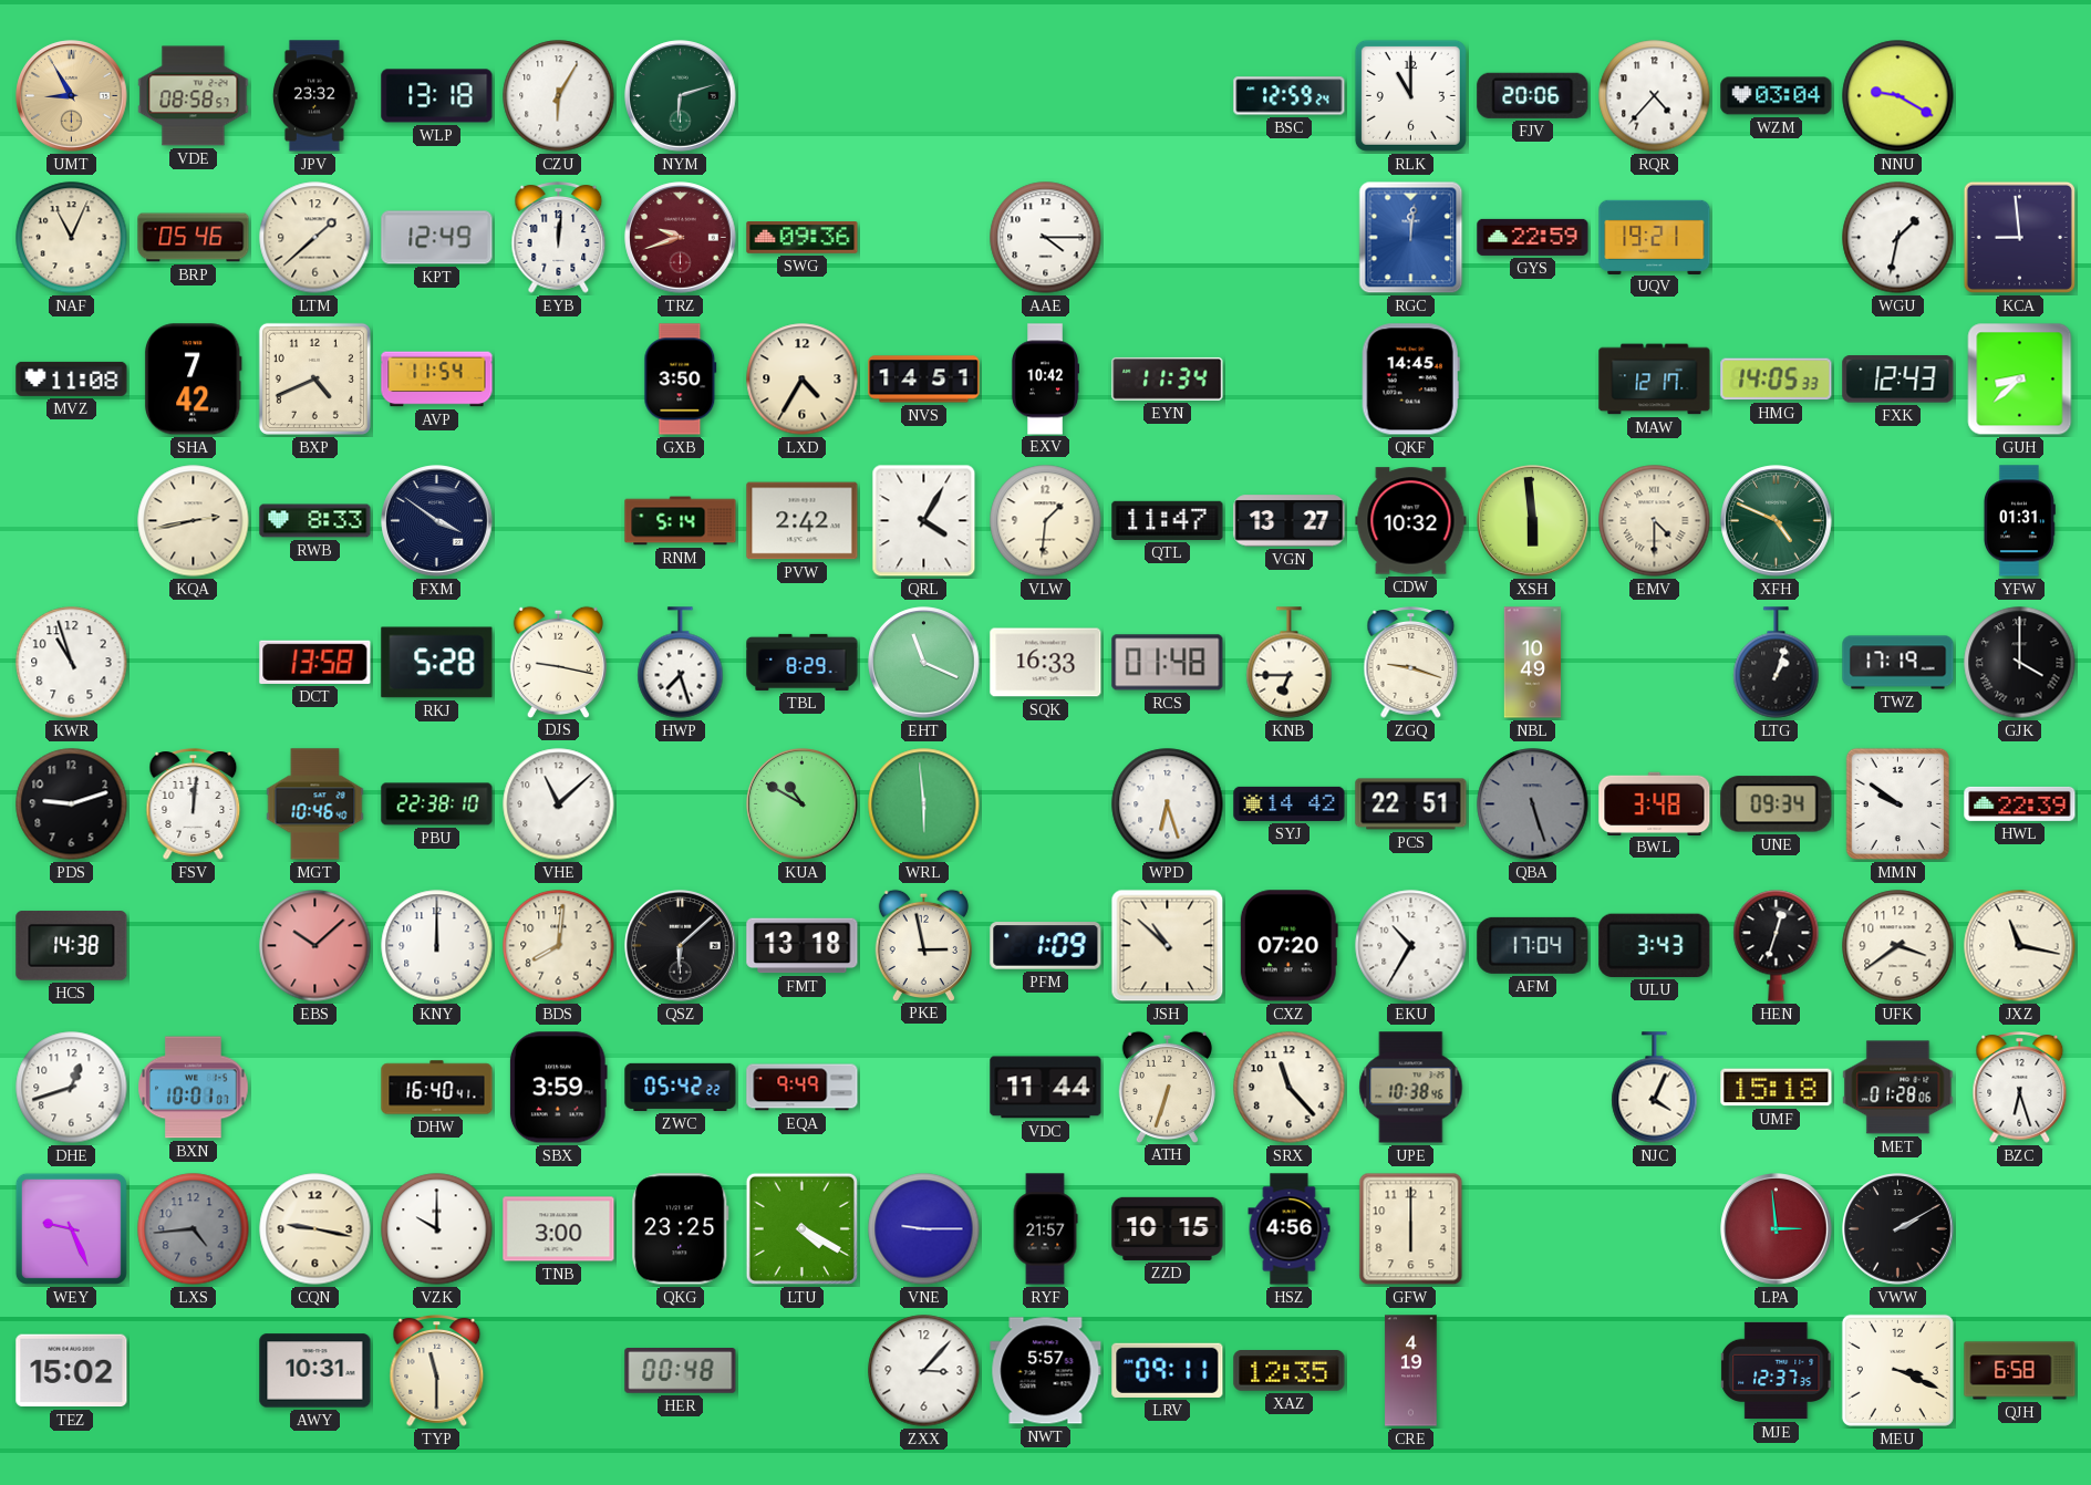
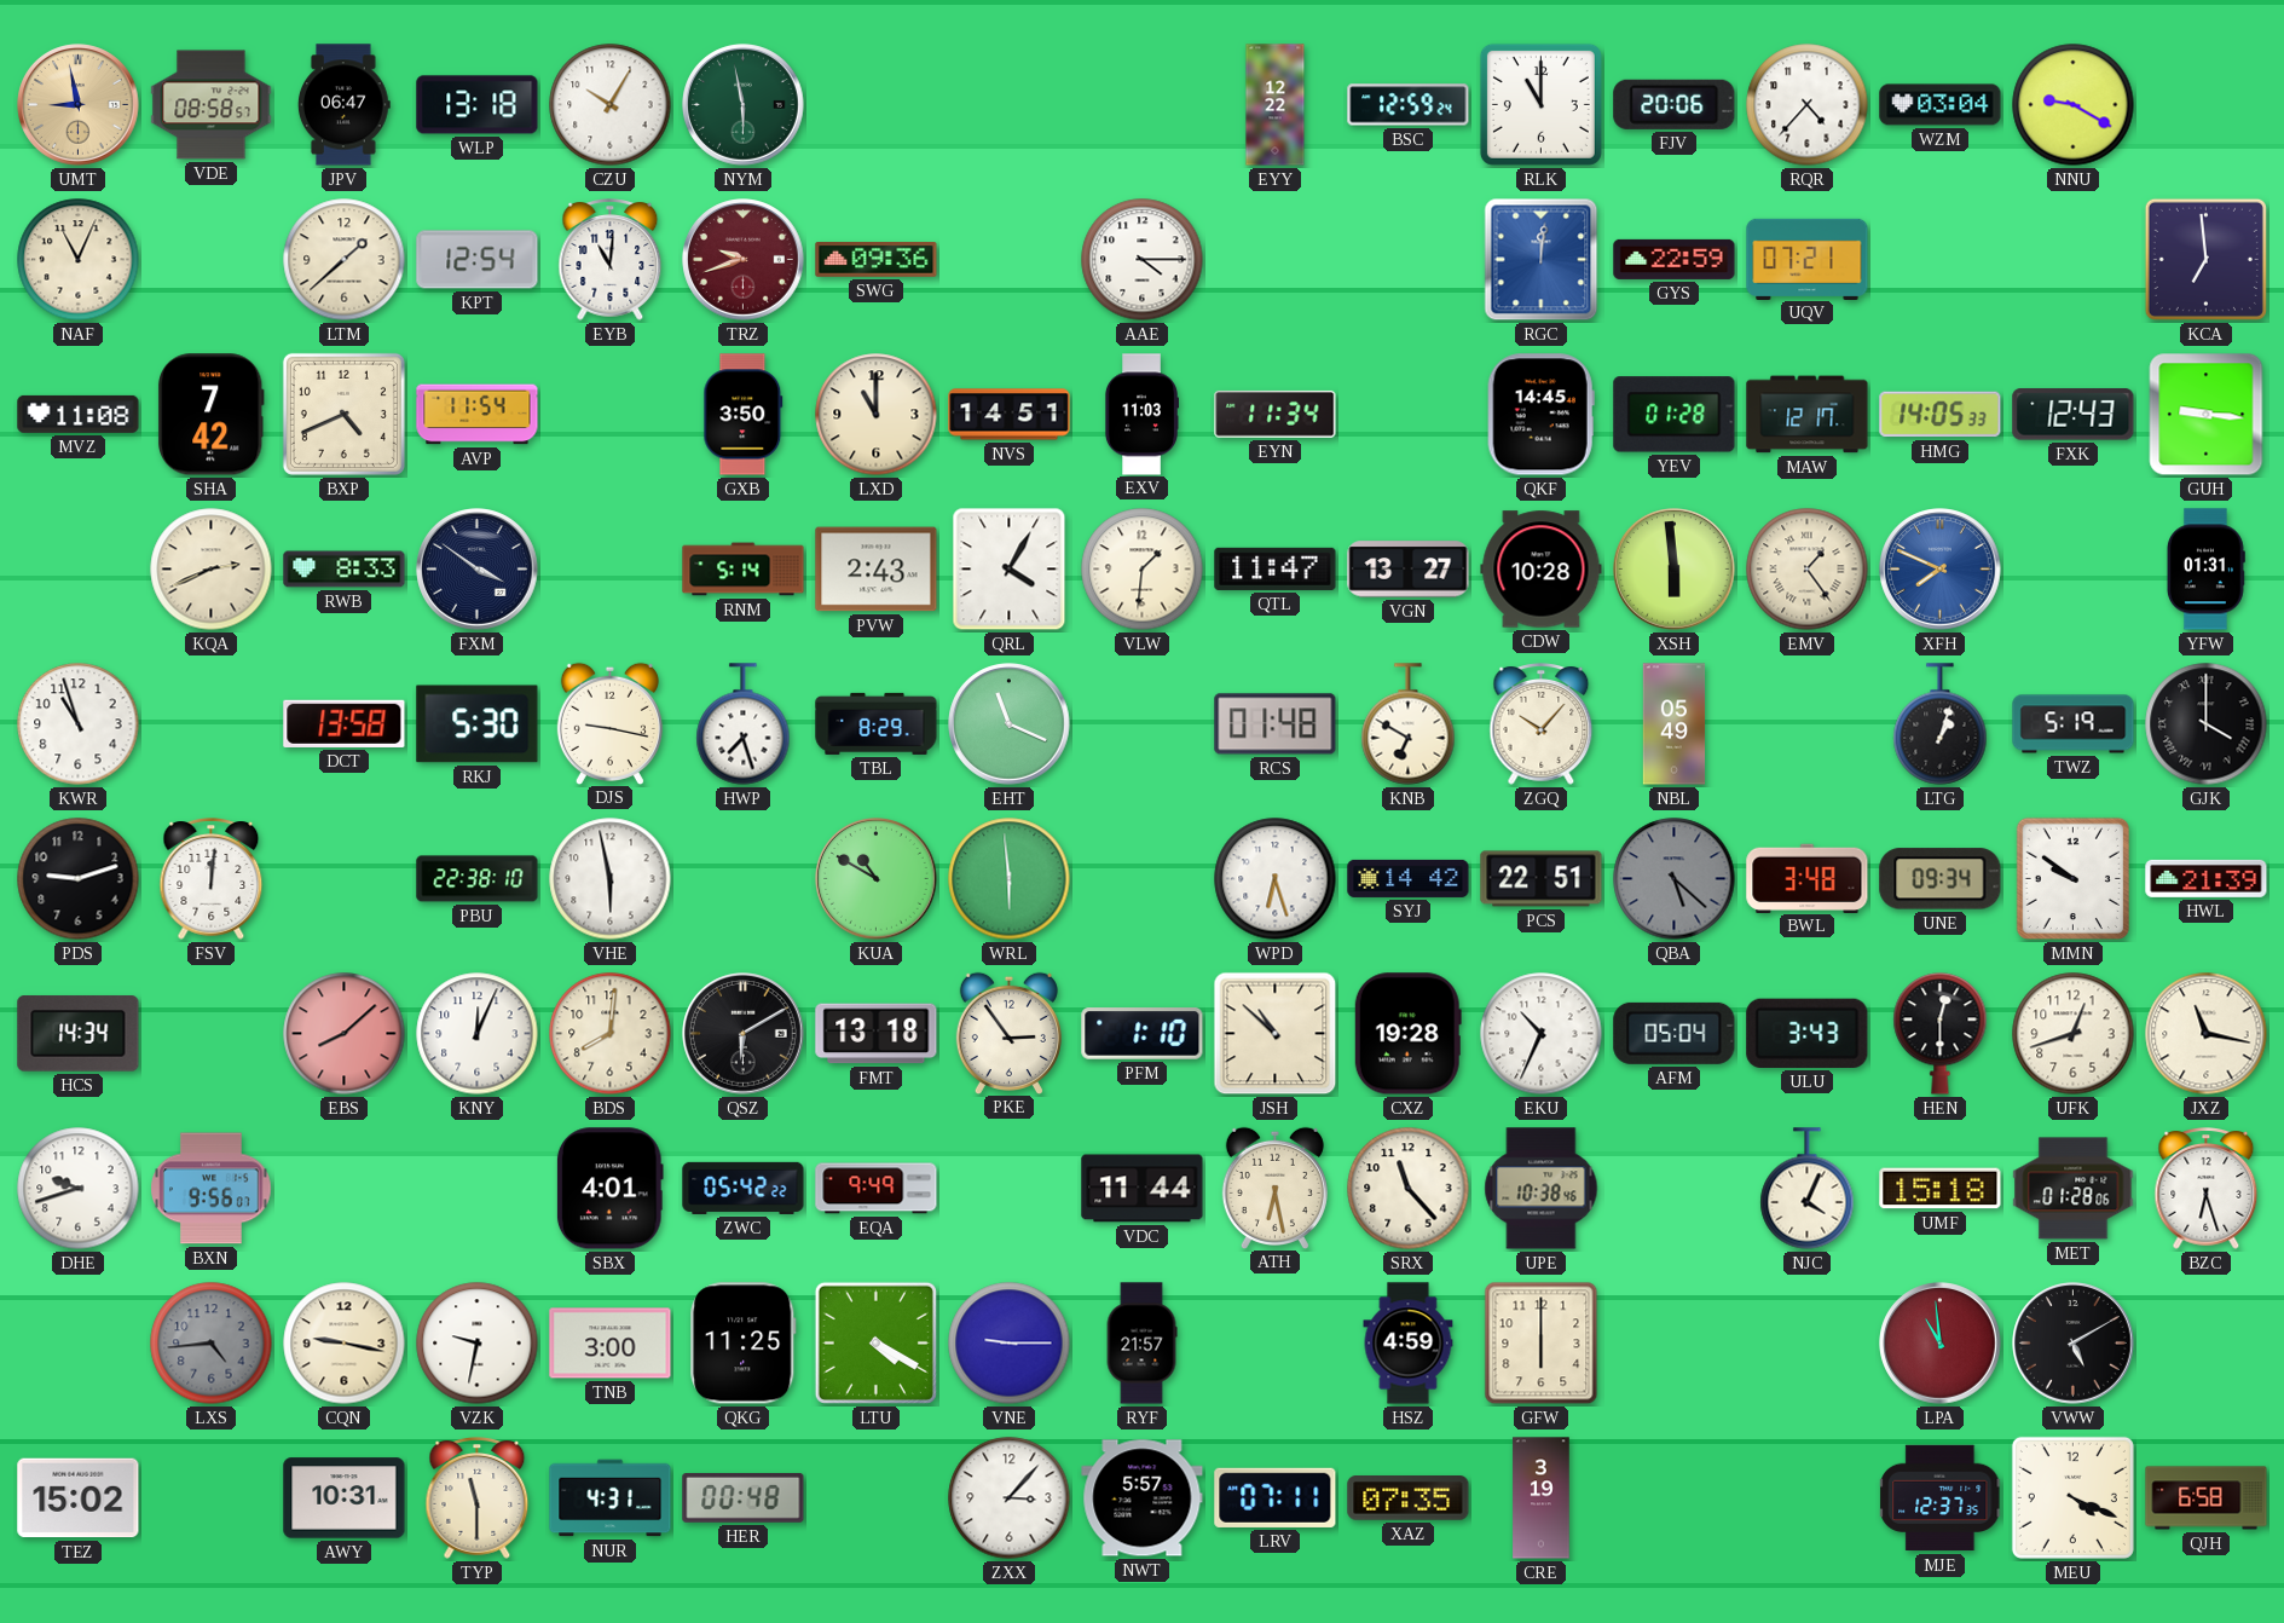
UMT: 8:55 -> 8:58
JPV: 23:32 -> 06:47
CZU: 6:05 -> 10:05
NYM: 6:12 -> 5:58
EYY: none -> 12:22
BRP: 05:46 -> none
KPT: 12:49 -> 12:54
EYB: 12:01 -> 11:01
UQV: 19:21 -> 07:21
WGU: 1:32 -> none
KCA: 8:59 -> 6:59
LXD: 4:35 -> 11:00
EXV: 10:42 -> 11:03
YEV: none -> 01:28
GUH: 8:38 -> 9:16
KQA: 2:43 -> 2:41
PVW: 2:42 -> 2:43
CDW: 10:32 -> 10:28
EMV: 4:30 -> 1:24
XFH: 4:49 -> 7:49
XFH dial: green -> blue
RKJ: 5:28 -> 5:30
SQK: 16:33 -> none
KNB: 6:45 -> 6:50
ZGQ: 9:18 -> 10:07
NBL: 10:49 -> 05:49
TWZ: 17:19 -> 5:19
MGT: 10:46 -> none
VHE: 11:08 -> 5:58
QBA: 5:27 -> 5:22
HWL: 22:39 -> 21:39
HCS: 14:38 -> 14:34
EBS: 10:08 -> 8:08
KNY: 12:00 -> 12:04
QSZ: 6:08 -> 6:10
PKE: 2:58 -> 2:54
PFM: 1:09 -> 1:10
CXZ: 07:20 -> 19:28
EKU: 10:35 -> 10:34
AFM: 17:04 -> 05:04
HEN: 12:33 -> 12:30
UFK: 3:39 -> 12:42
DHE: 12:42 -> 9:42
BXN: 10:01 -> 9:56
DHW: 16:40 -> none
SBX: 3:59 -> 4:01
ATH: 6:33 -> 6:28
WEY: 9:26 -> none
VZK: 10:00 -> 9:32
QKG: 23:25 -> 11:25
ZZD: 10:15 -> none
HSZ: 4:56 -> 4:59
LPA: 2:59 -> 10:59
VWW: 2:10 -> 5:10
NUR: none -> 4:31
LRV: 09:11 -> 07:11
XAZ: 12:35 -> 07:35
CRE: 4:19 -> 3:19
MEU: 3:19 -> 4:19
